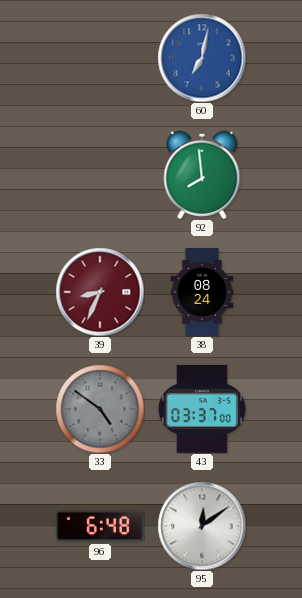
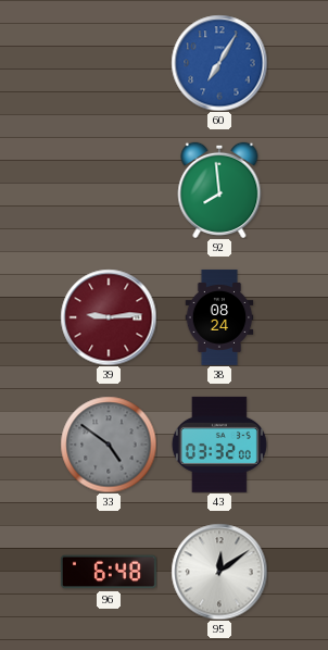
60: 7:02 -> 7:05
39: 8:34 -> 9:14
43: 03:37 -> 03:32
